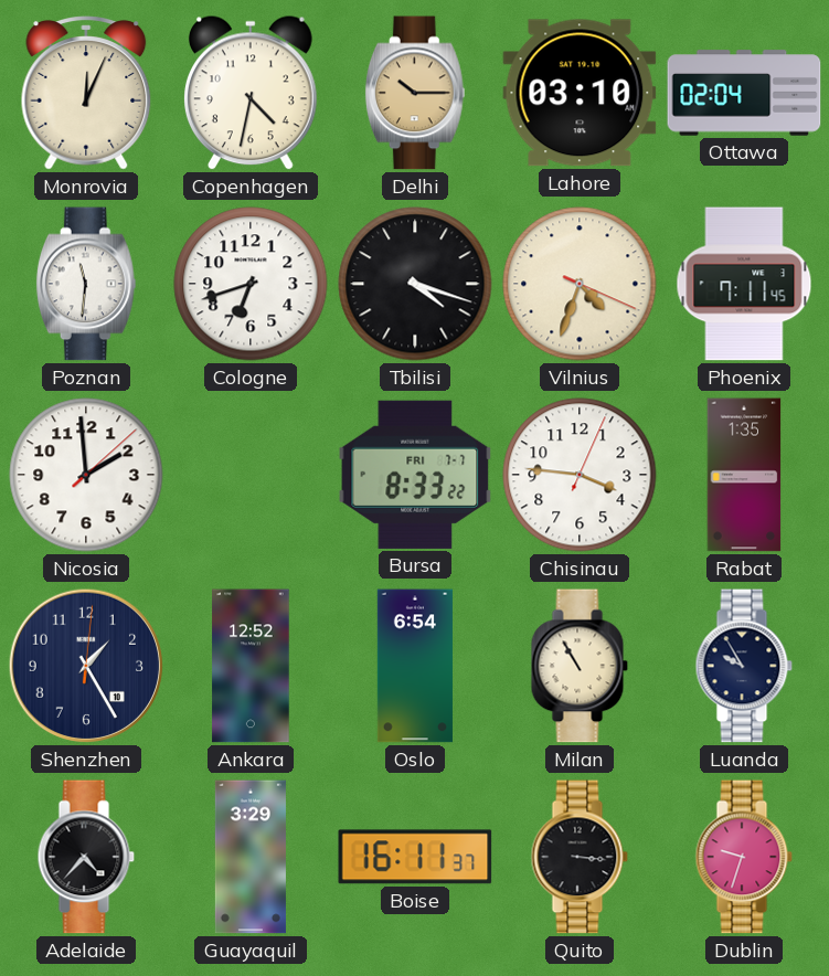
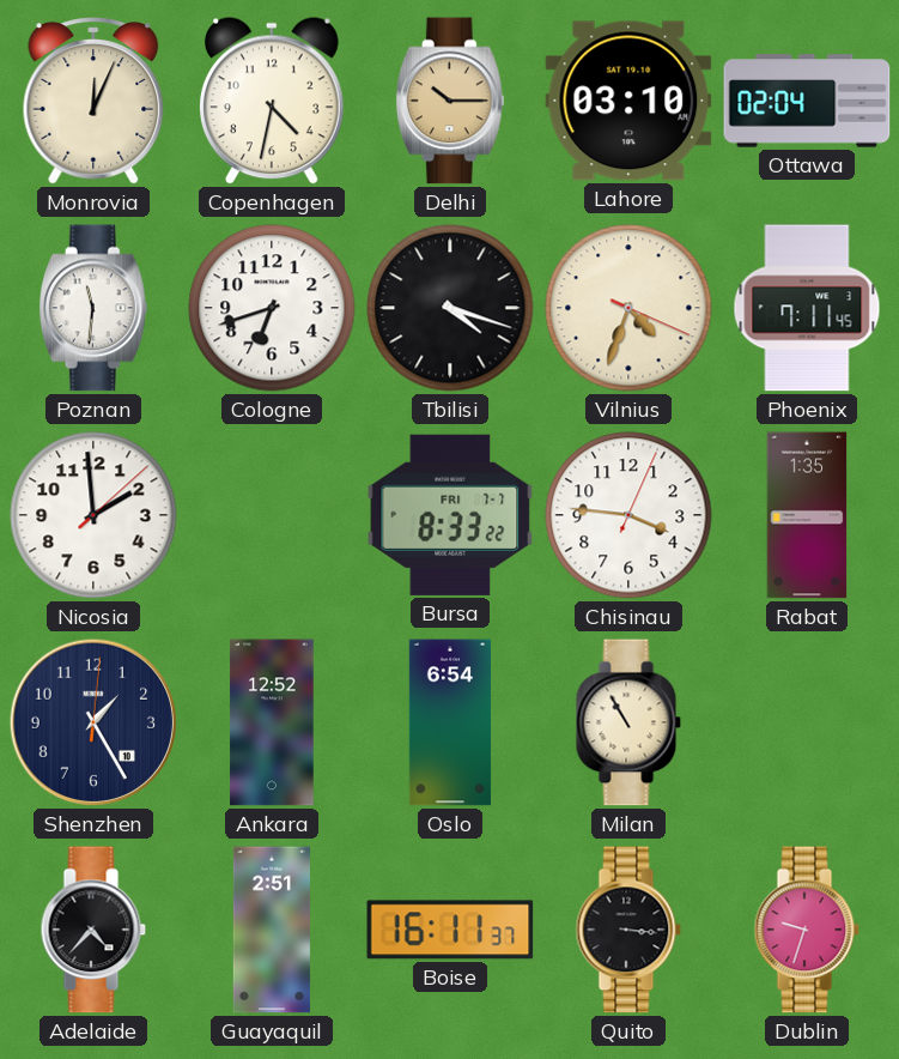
Luanda: 9:55 -> none
Guayaquil: 3:29 -> 2:51
